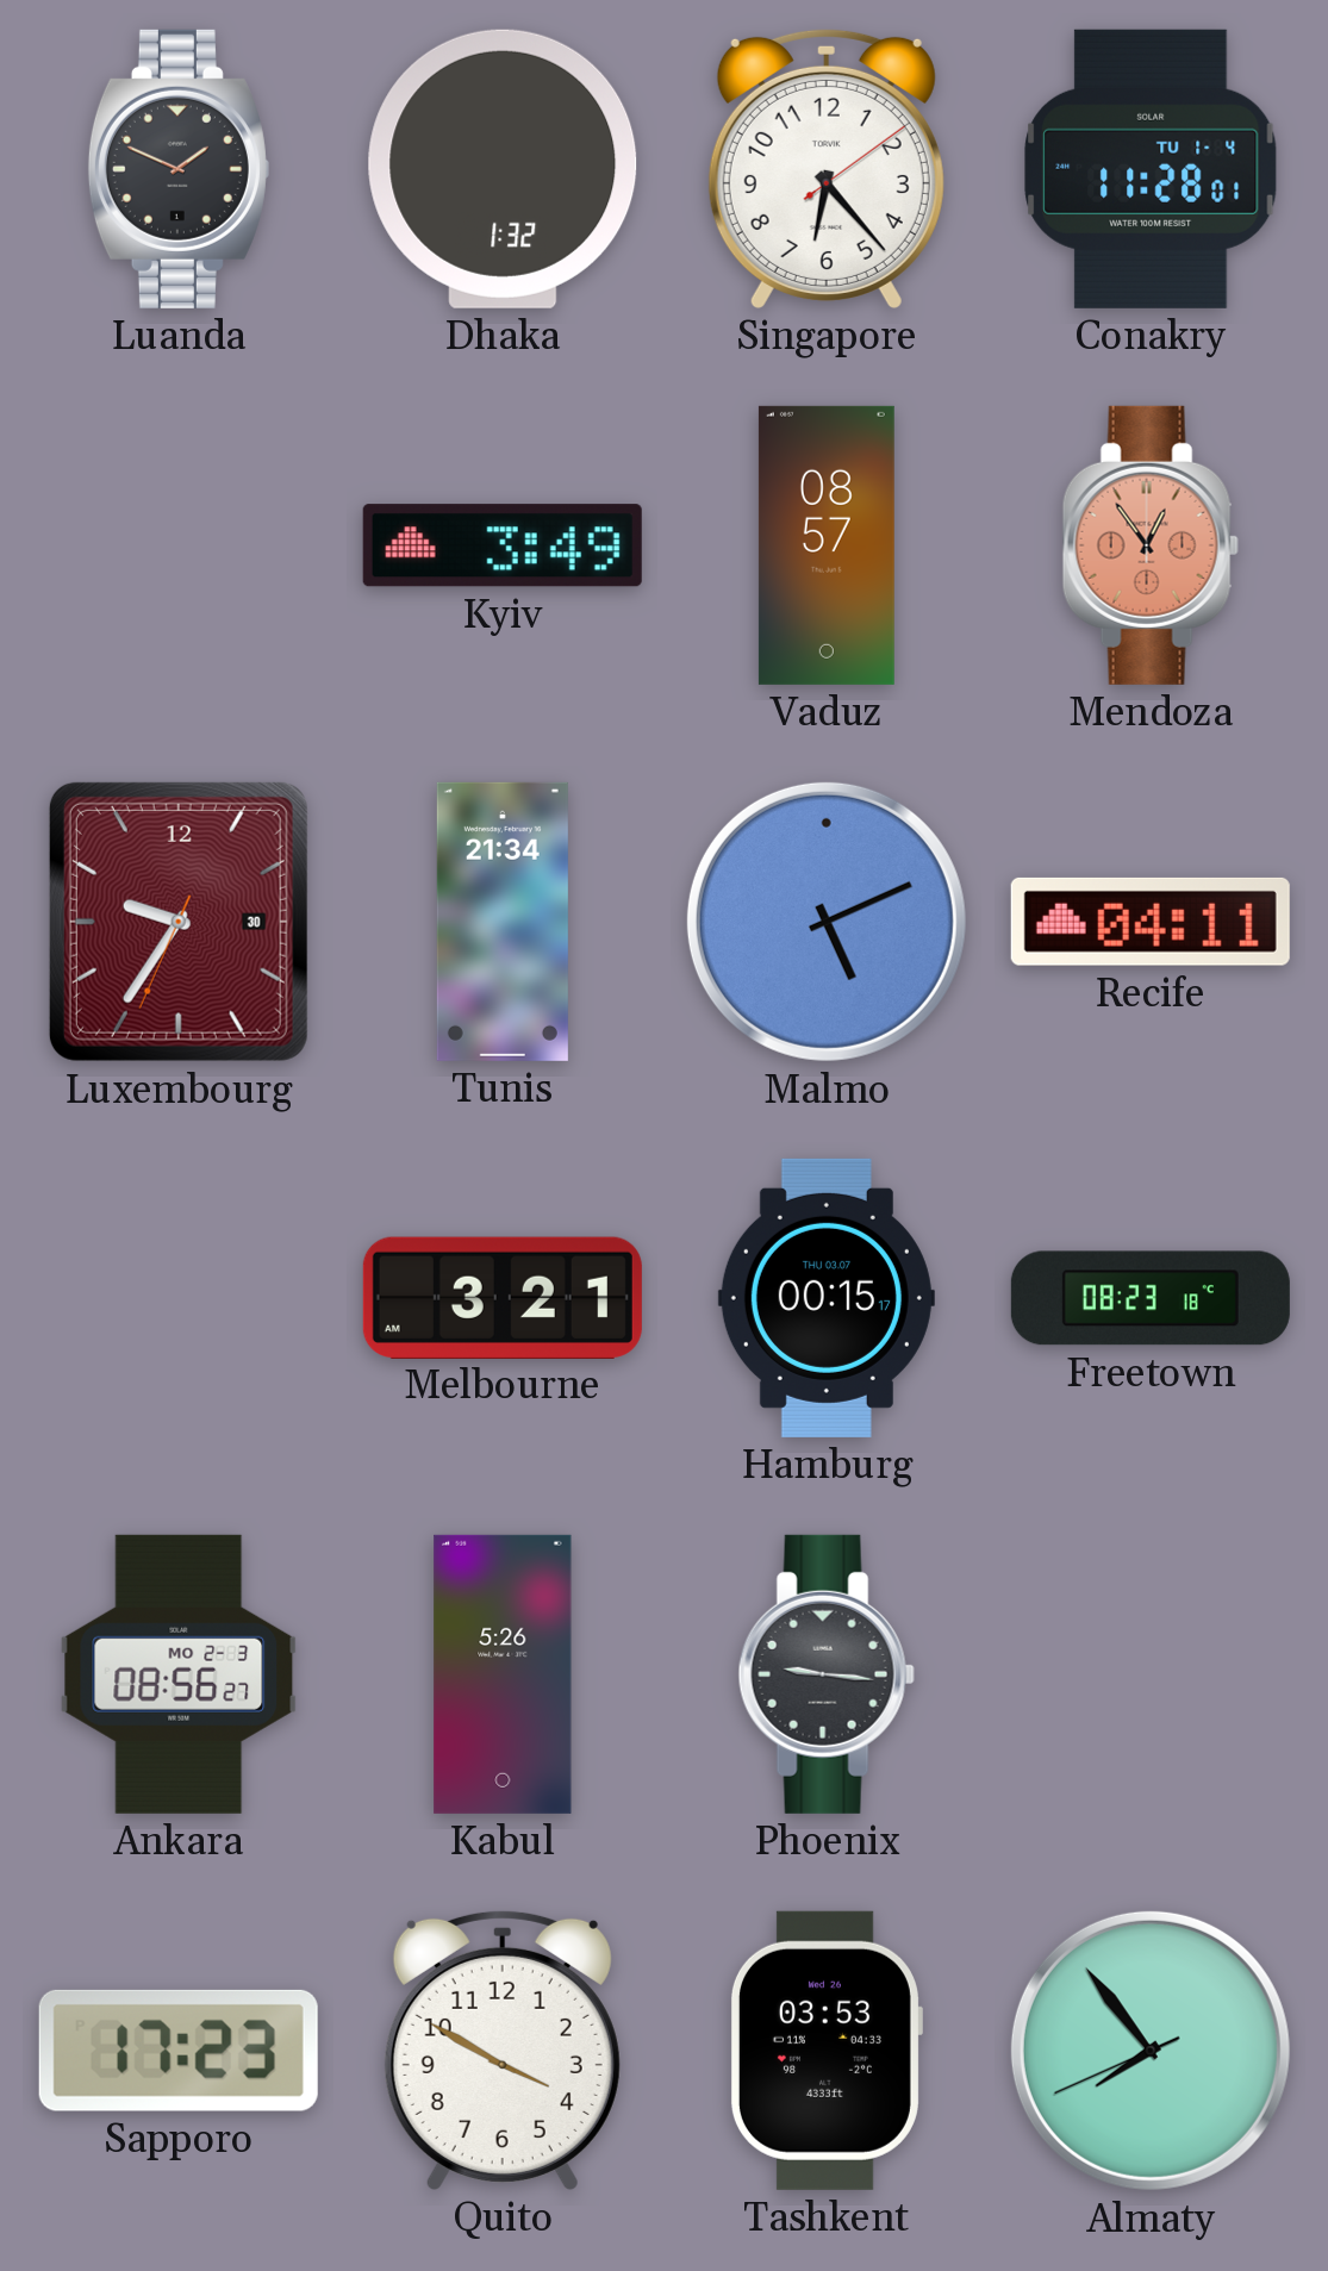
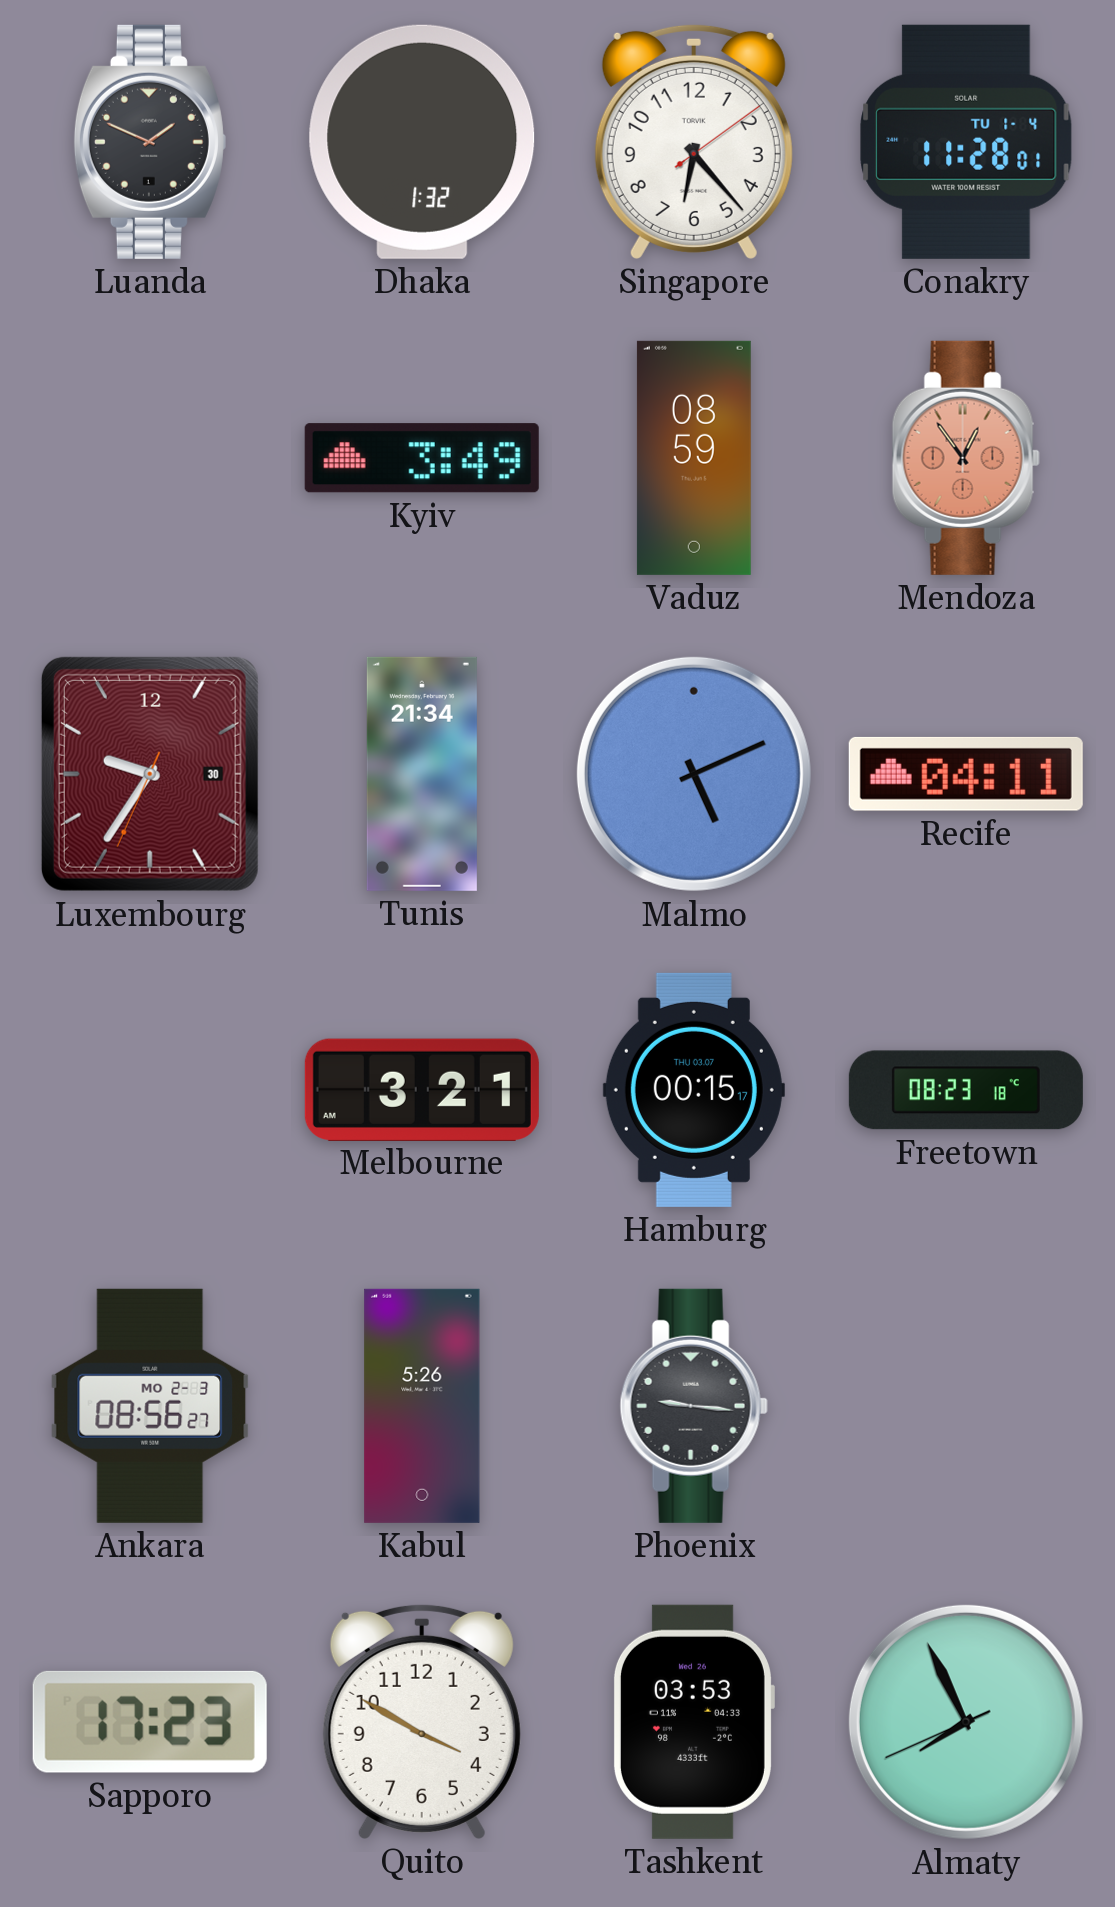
Vaduz: 08:57 -> 08:59
Almaty: 7:53 -> 7:55
